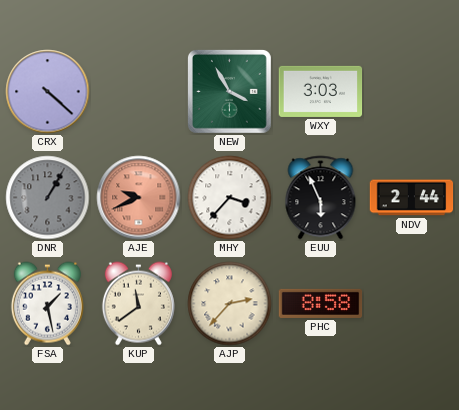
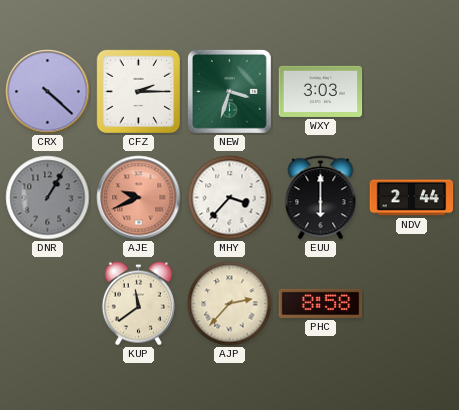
CFZ: none -> 2:15
NEW: 3:55 -> 3:33
EUU: 5:56 -> 6:00
FSA: 1:28 -> none
